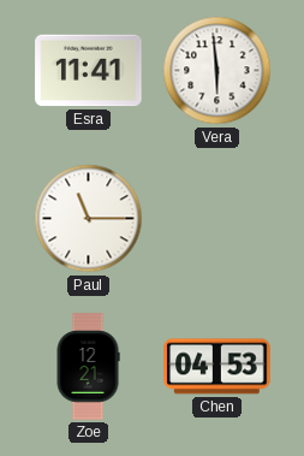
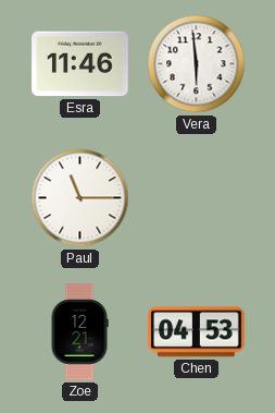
Esra: 11:41 -> 11:46
